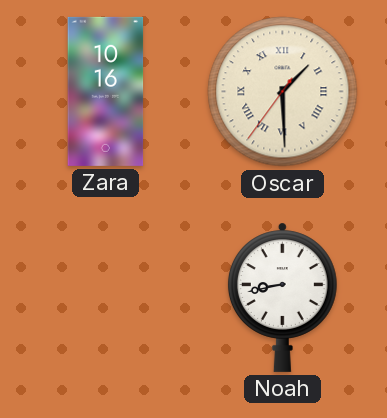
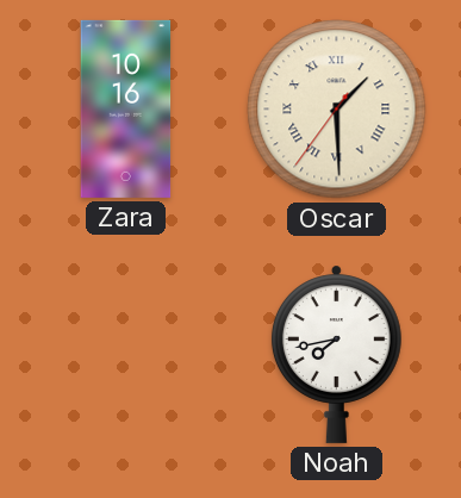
Noah: 8:43 -> 7:43
